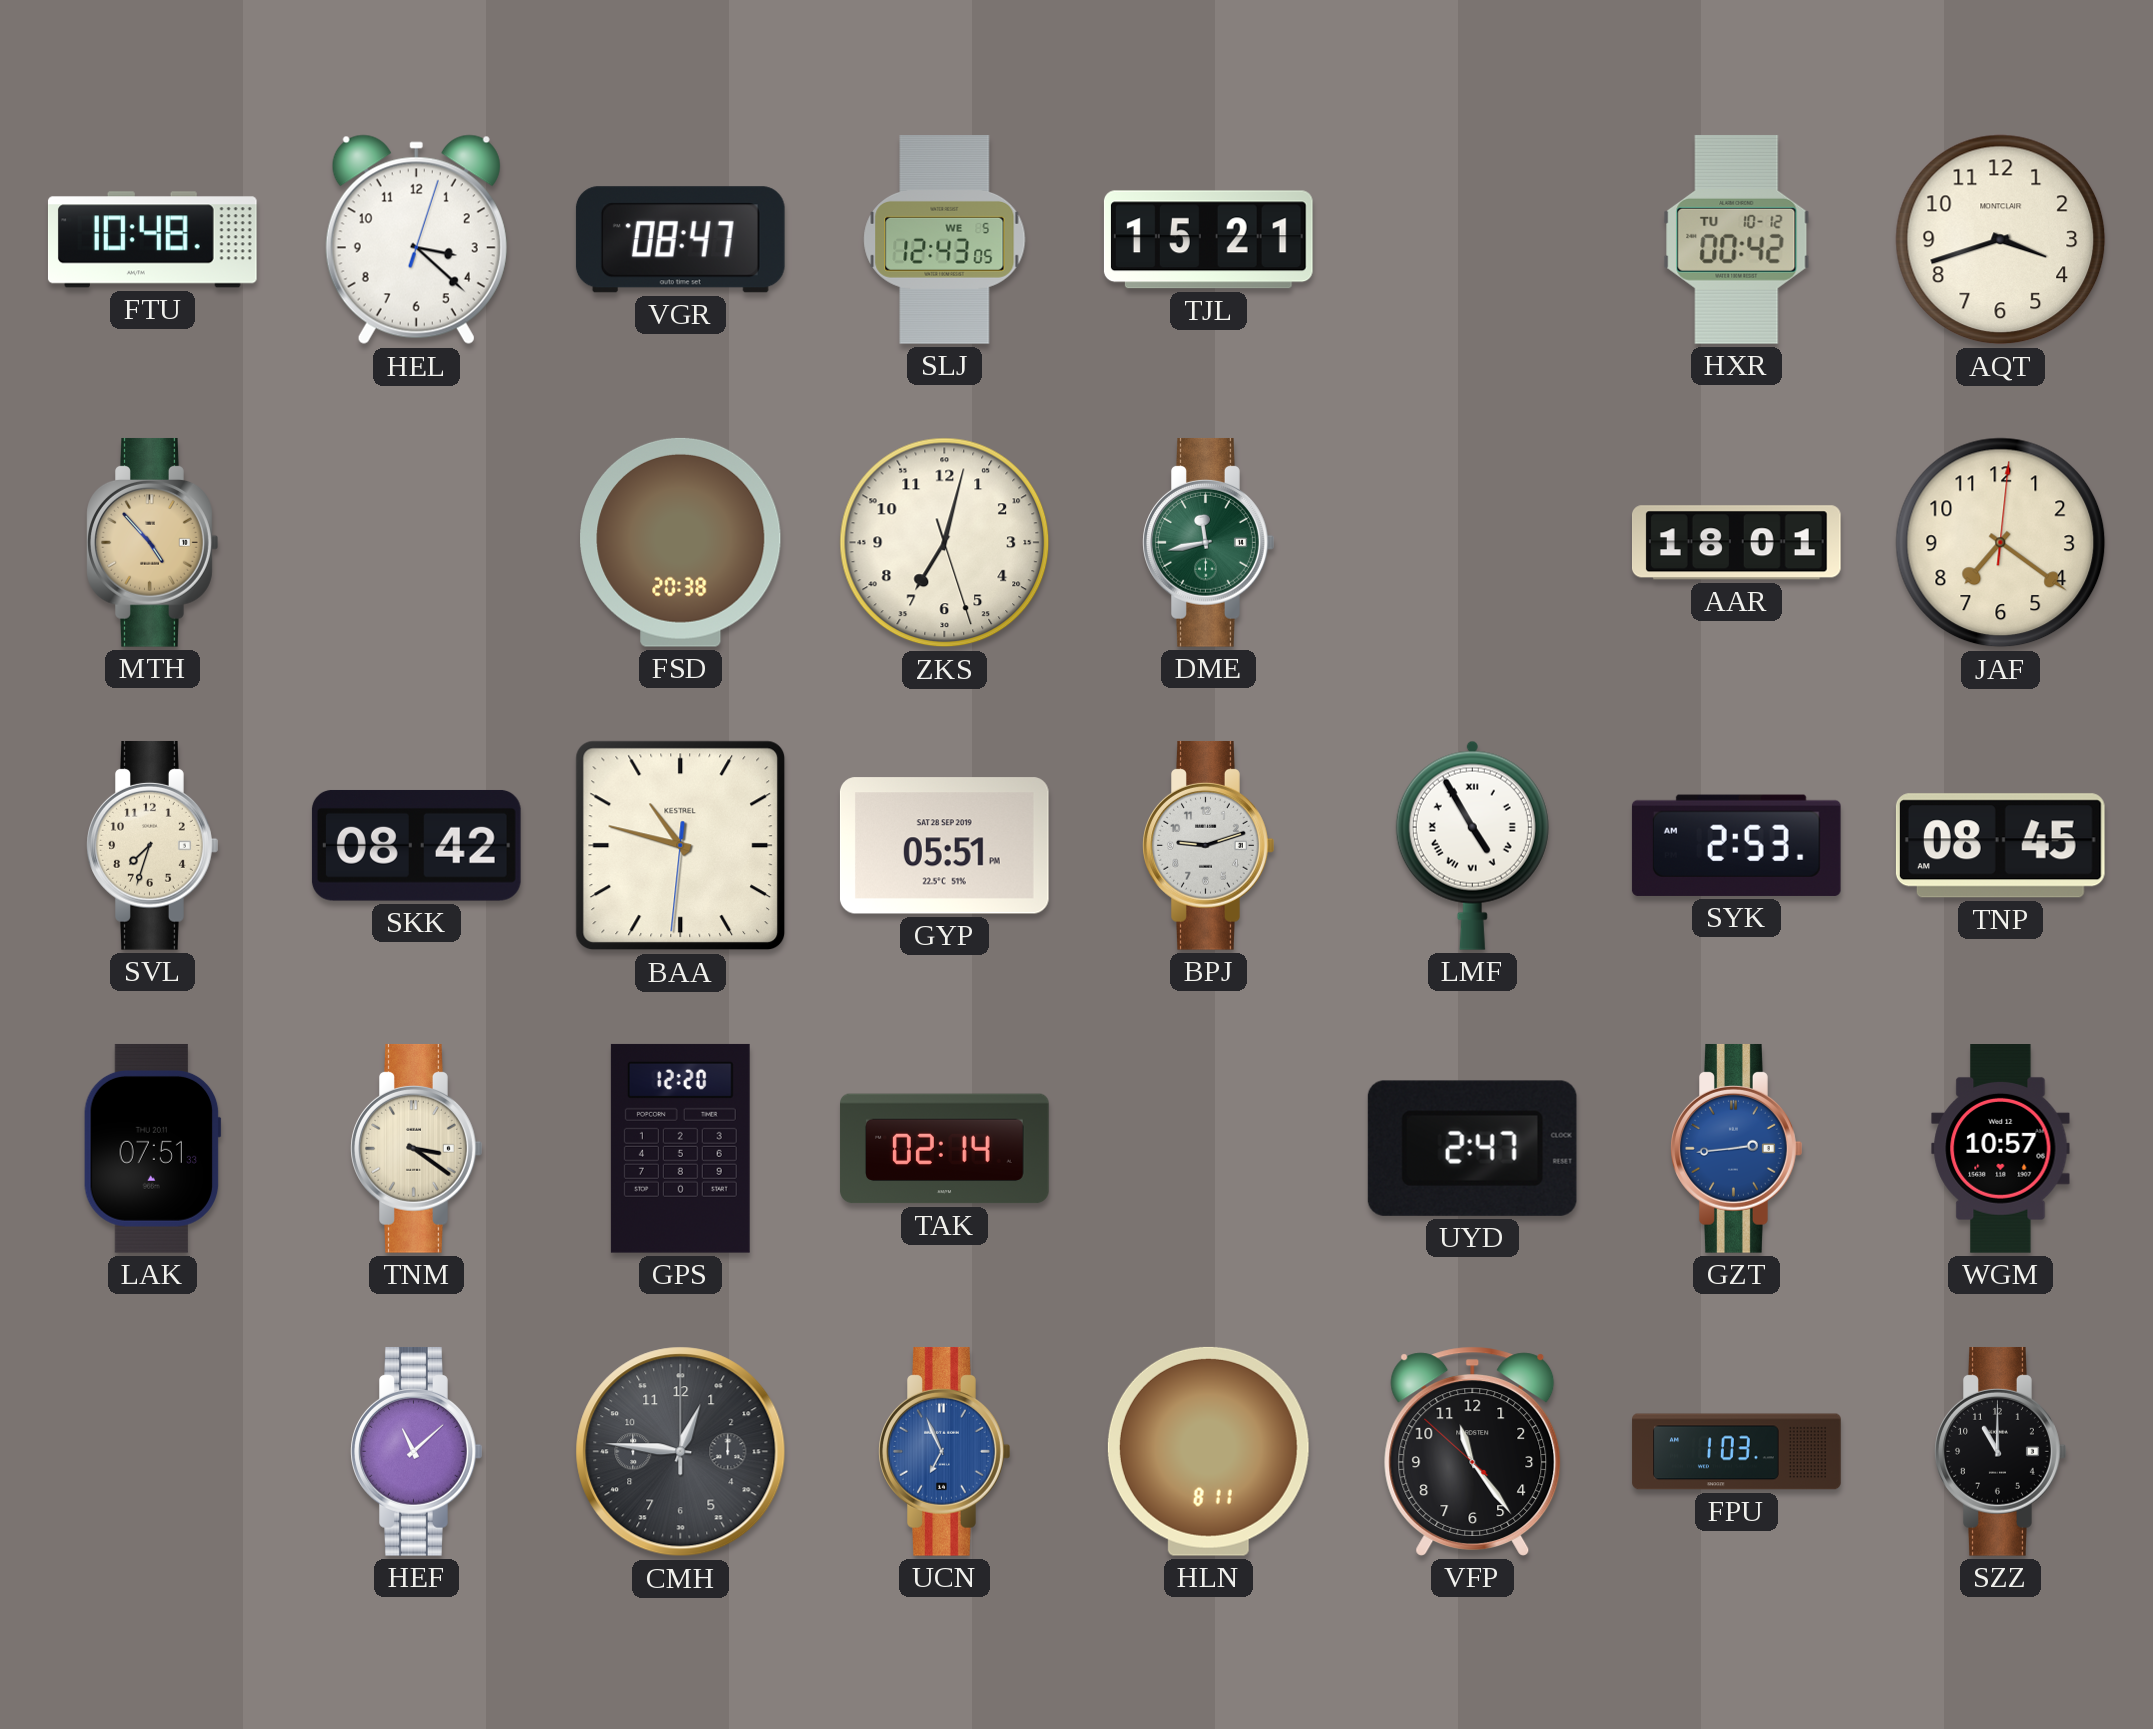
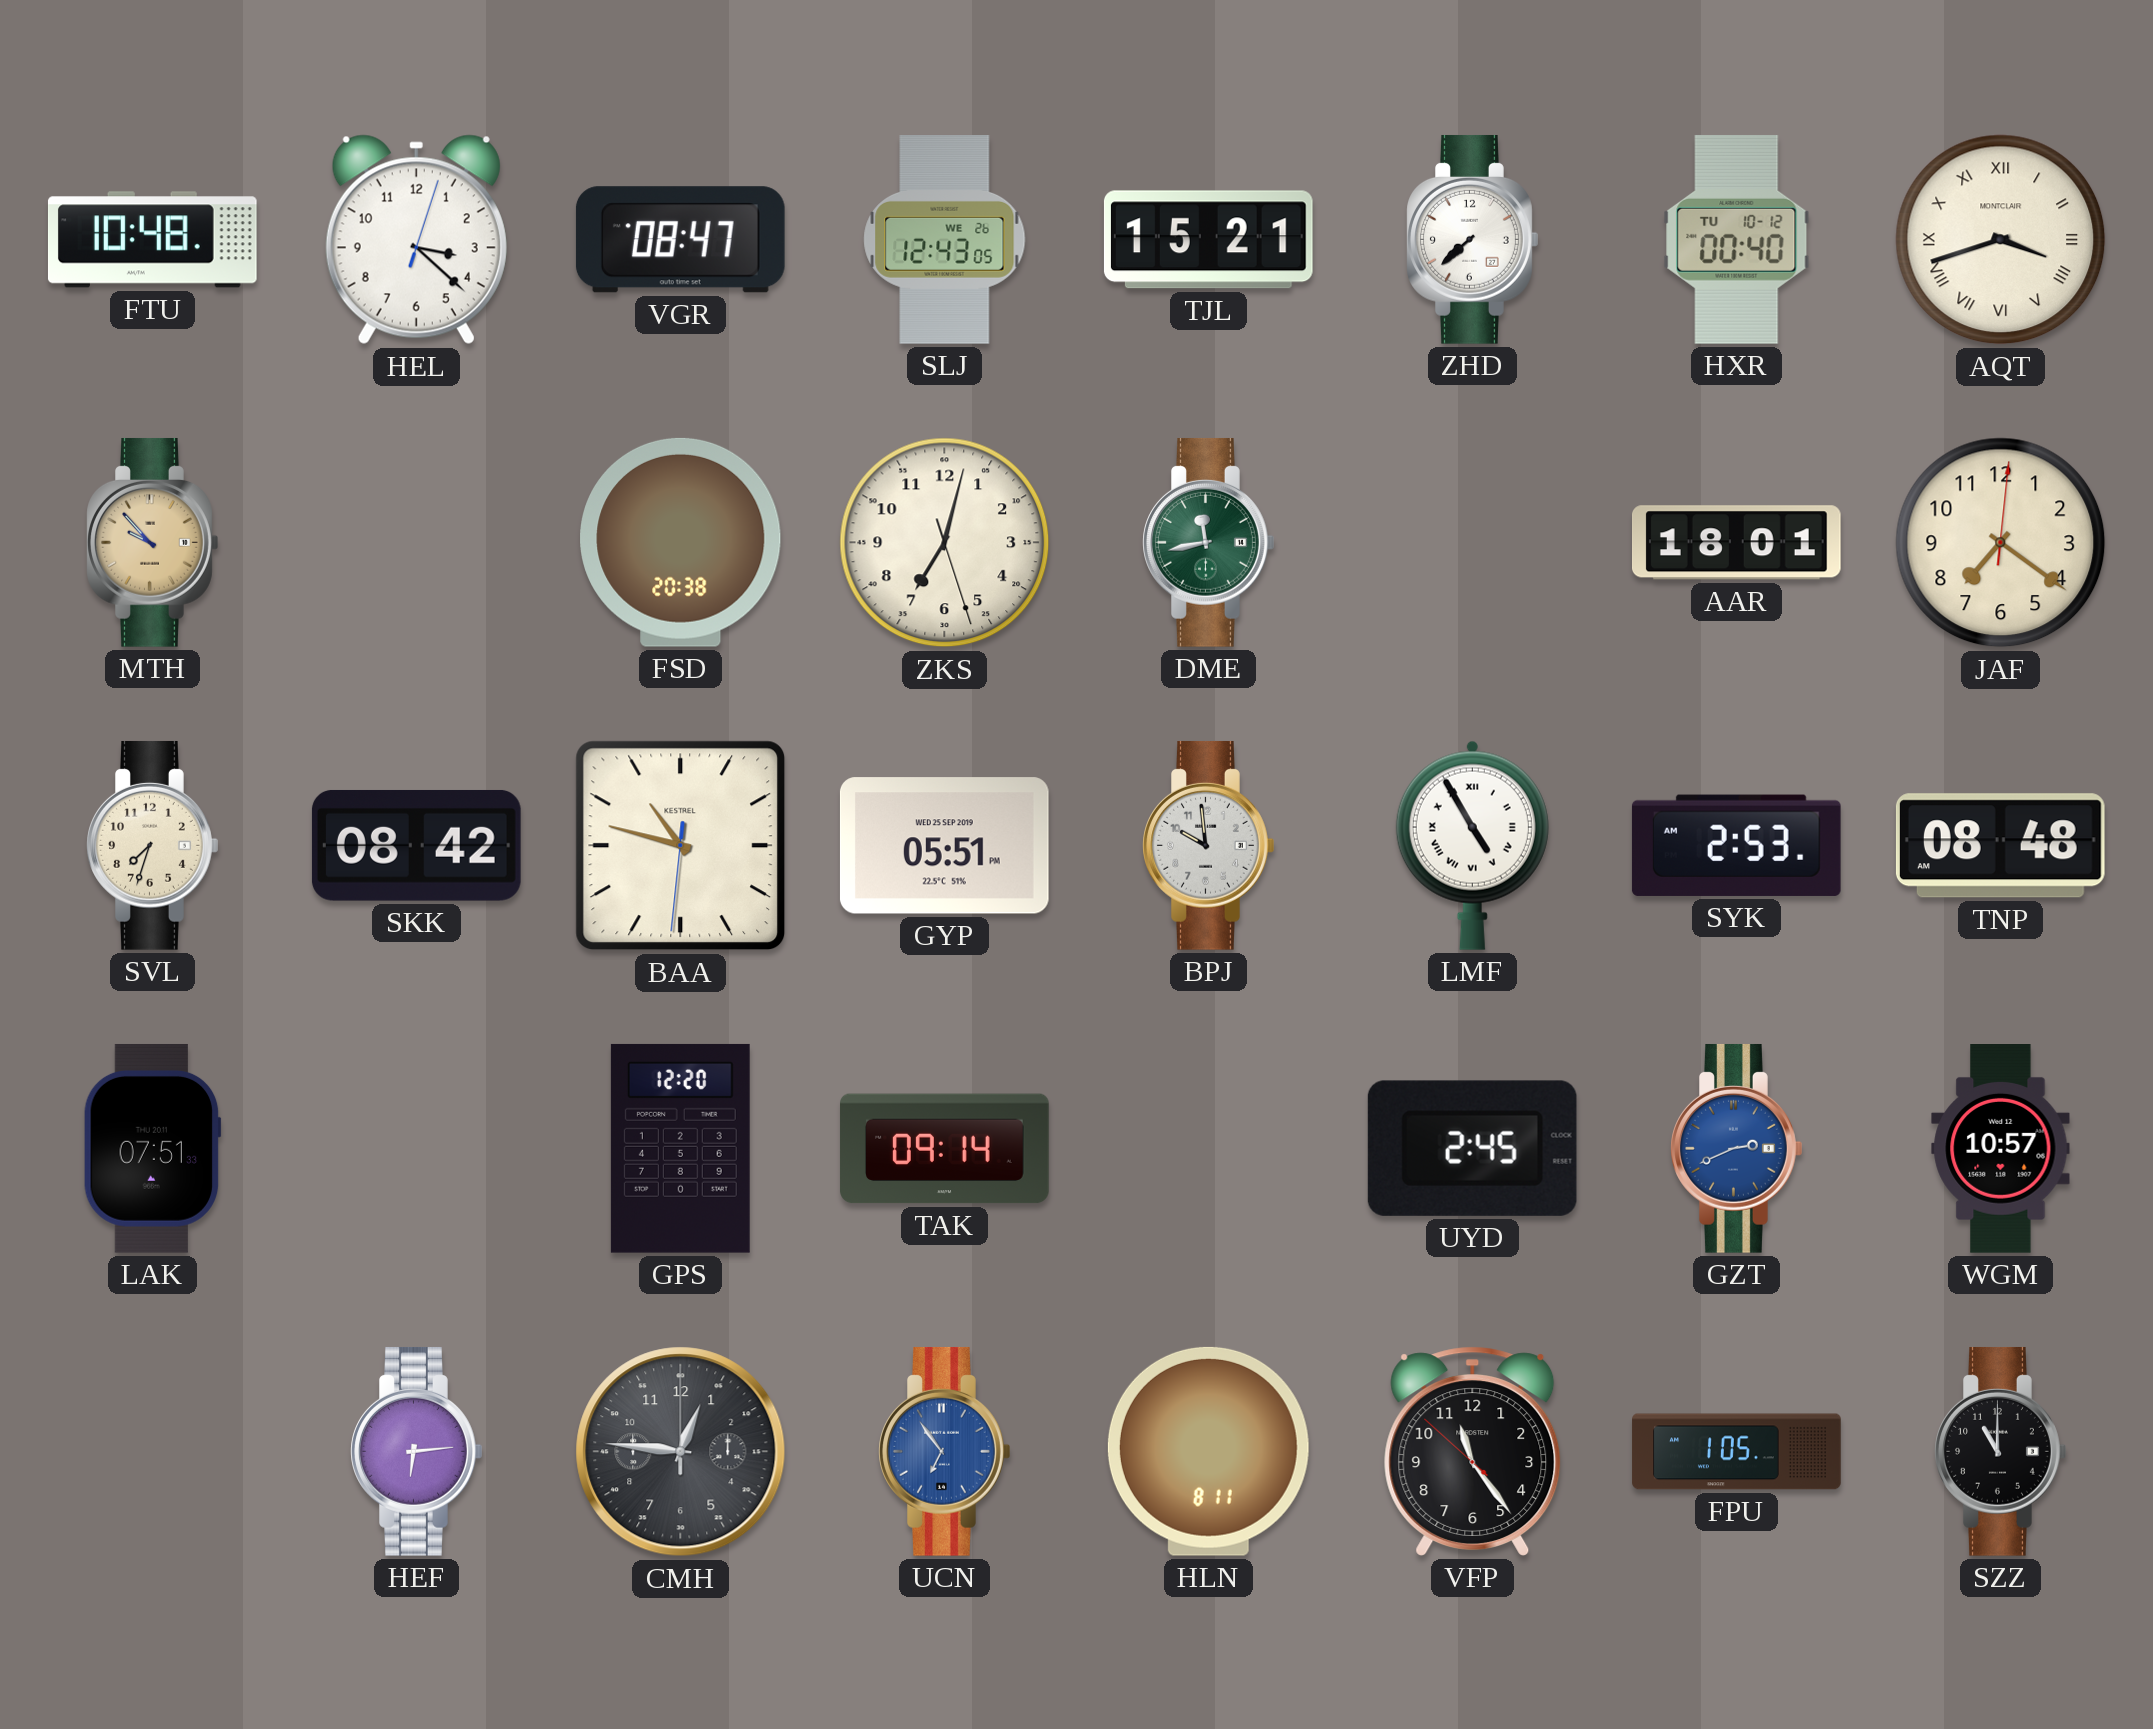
SLJ date: WE 5 -> WE 26
ZHD: none -> 7:38
HXR: 00:42 -> 00:40
AQT numerals: Arabic -> Roman
MTH: 4:53 -> 9:53
GYP date: SAT 28 SEP 2019 -> WED 25 SEP 2019
BPJ: 9:12 -> 9:59
TNP: 08:45 -> 08:48
TNM: 3:21 -> none
TAK: 02:14 -> 09:14
UYD: 2:47 -> 2:45
GZT: 2:44 -> 2:41
HEF: 11:08 -> 6:14
UCN: 6:56 -> 6:54
FPU: 1:03 -> 1:05
